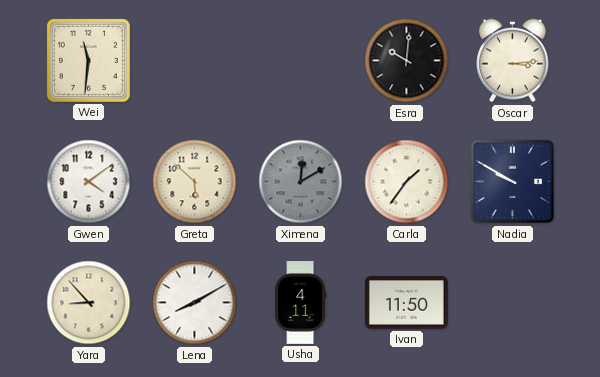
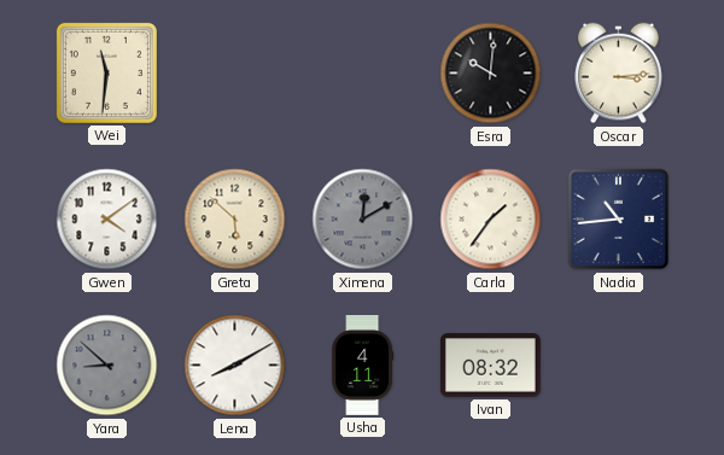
Nadia: 9:50 -> 10:44
Yara: 8:53 -> 8:52
Yara dial: cream -> grey
Ivan: 11:50 -> 08:32
